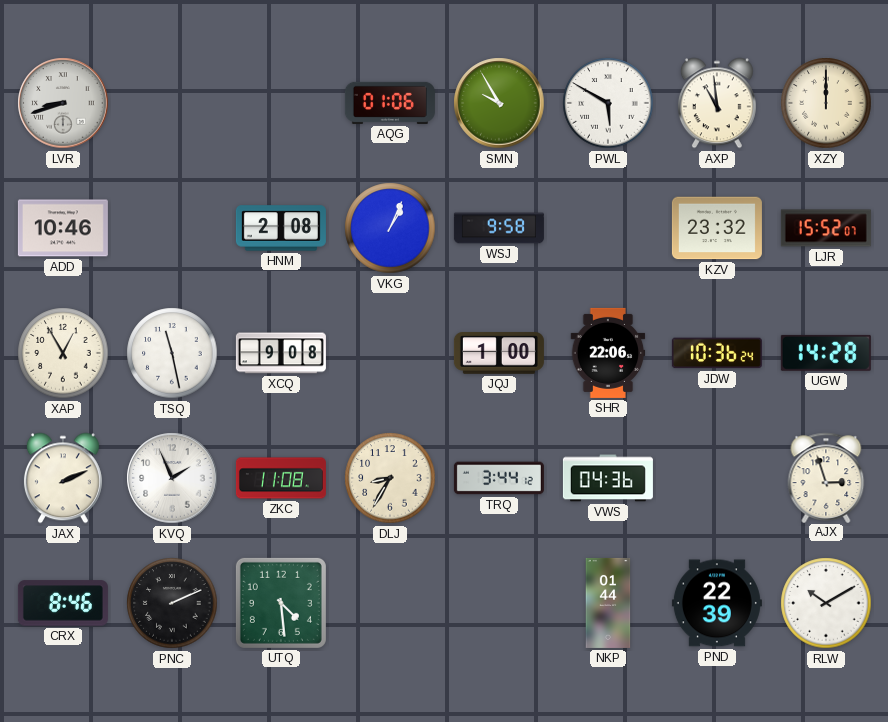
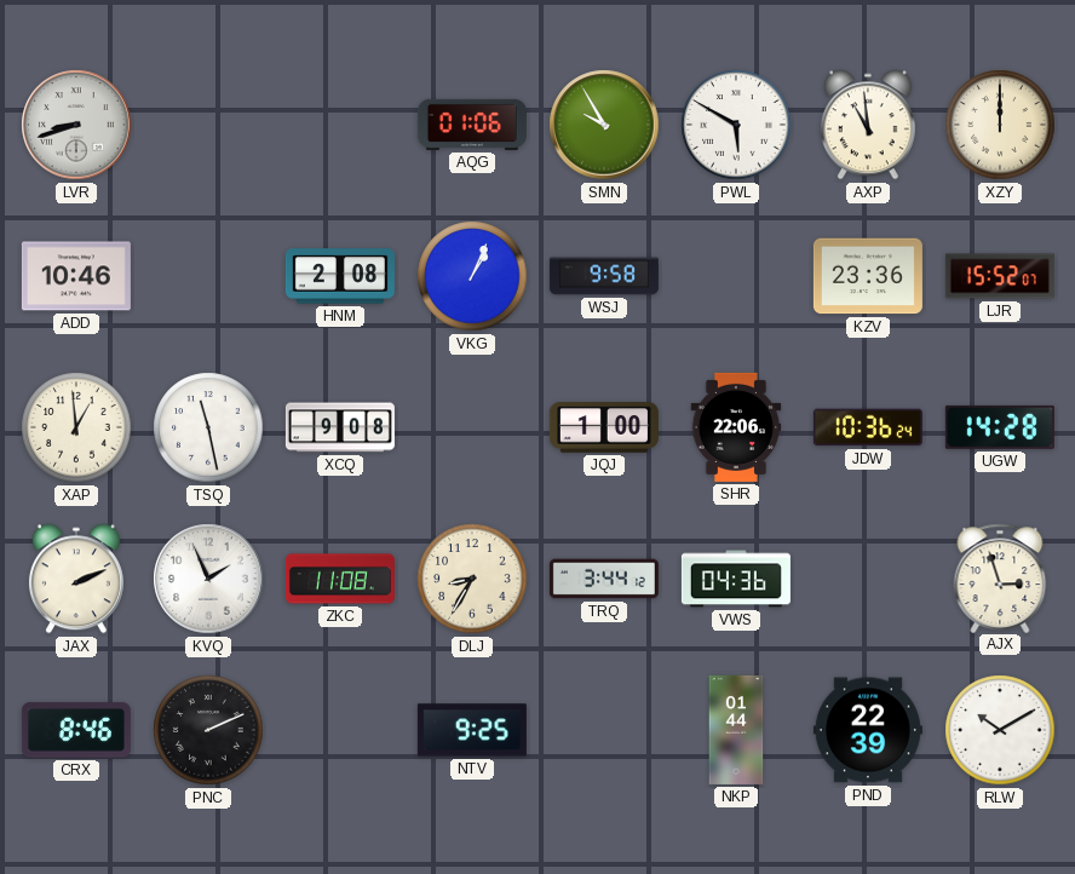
KZV: 23:32 -> 23:36
XAP: 12:55 -> 12:59
UTQ: 4:29 -> none
NTV: none -> 9:25
